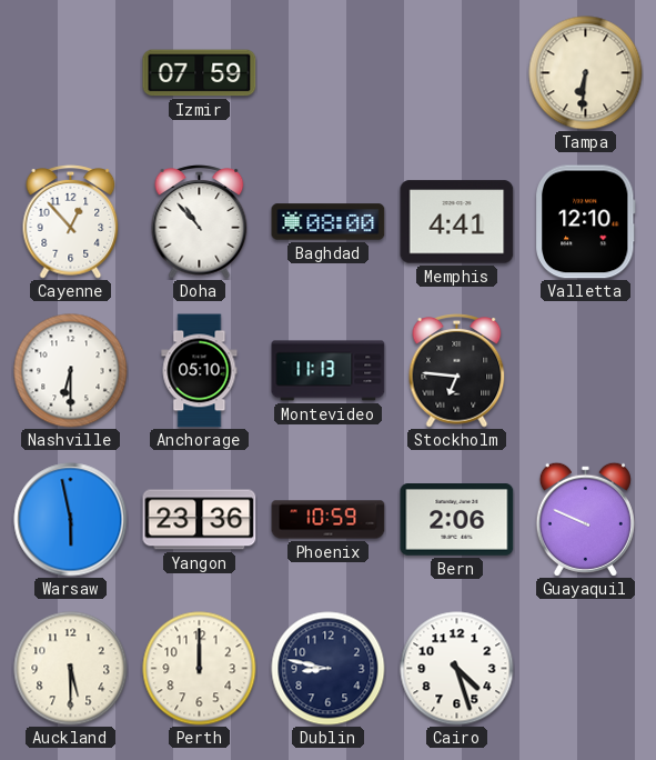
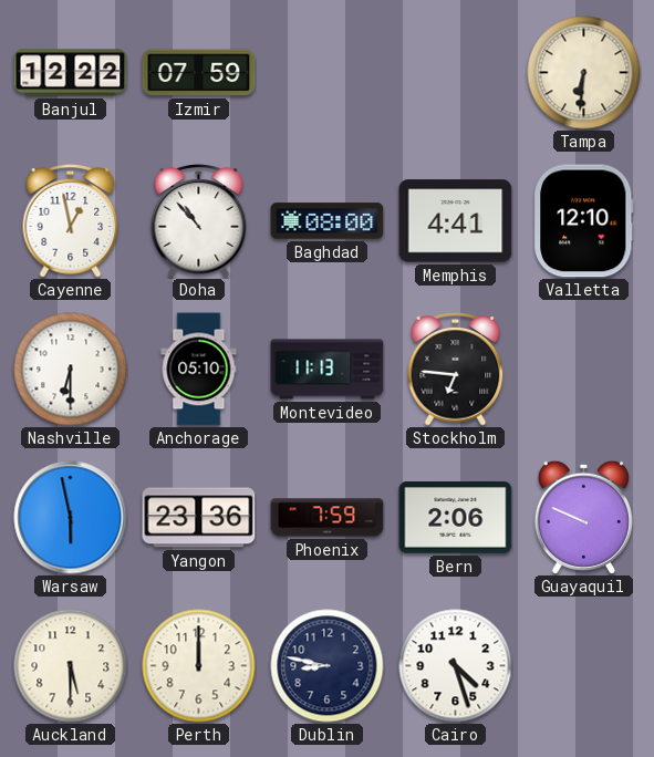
Banjul: none -> 12:22
Cayenne: 12:53 -> 12:58
Phoenix: 10:59 -> 7:59
